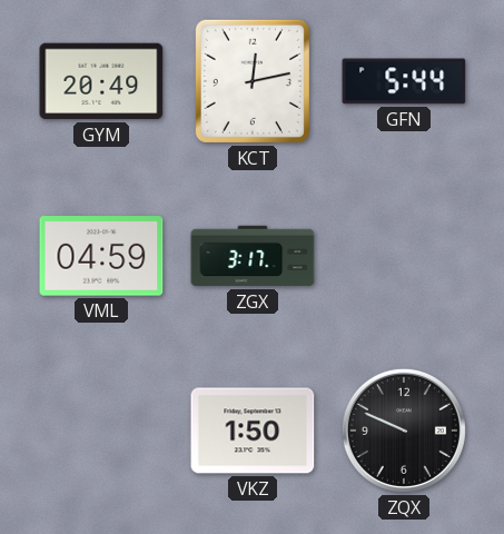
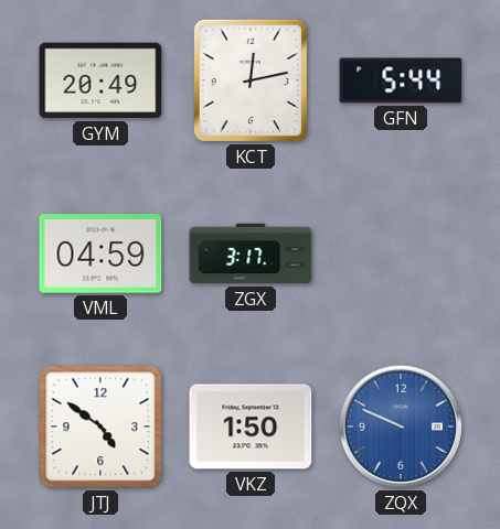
JTJ: none -> 4:51
ZQX dial: black -> blue
